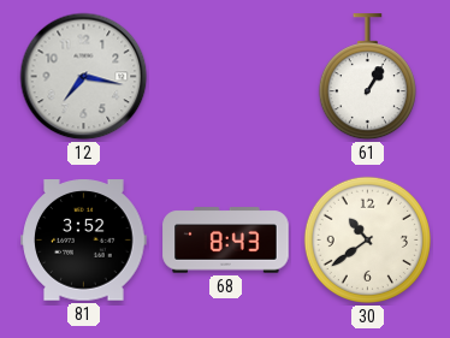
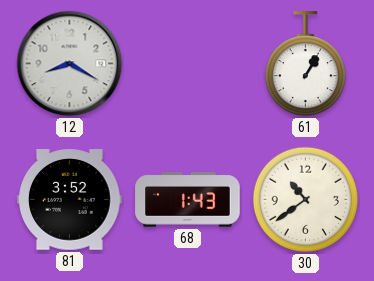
12: 7:17 -> 8:20
68: 8:43 -> 1:43
